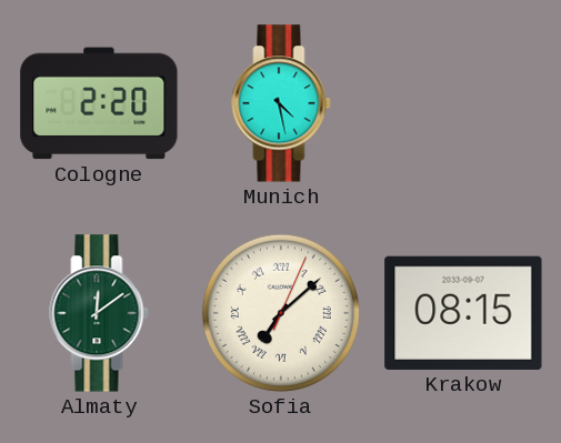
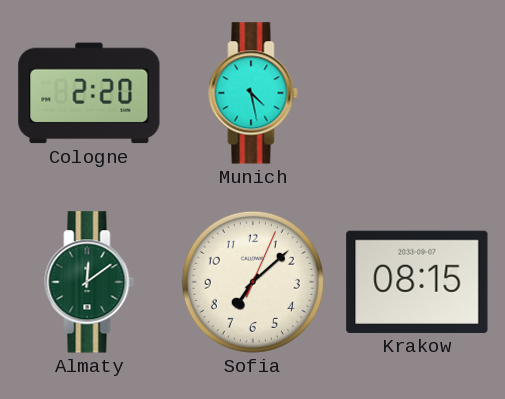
Sofia numerals: Roman -> Arabic
